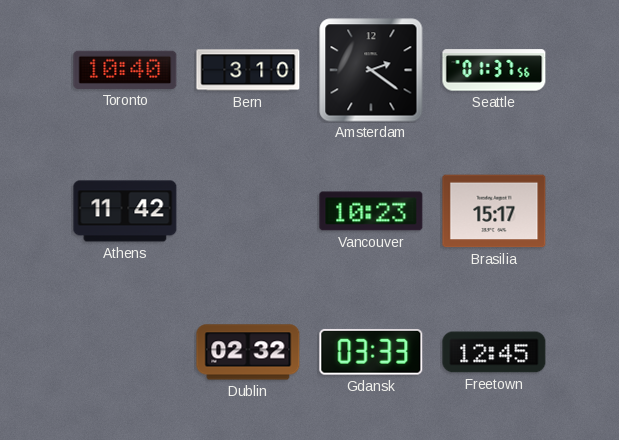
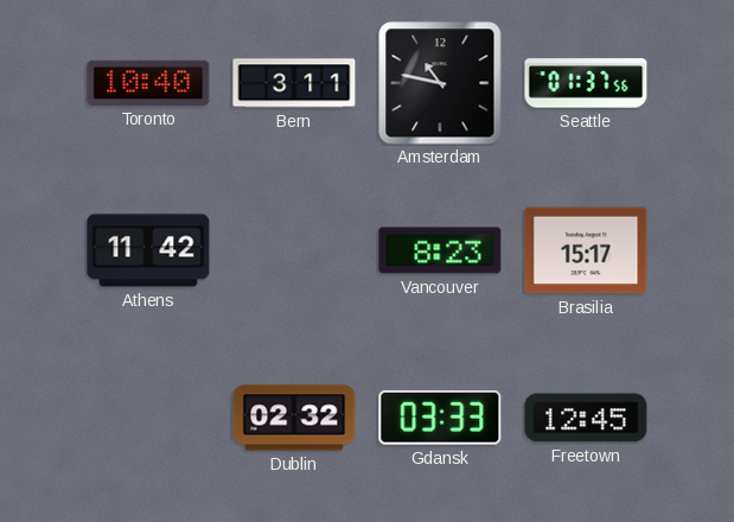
Bern: 3:10 -> 3:11
Amsterdam: 2:21 -> 10:47
Vancouver: 10:23 -> 8:23
